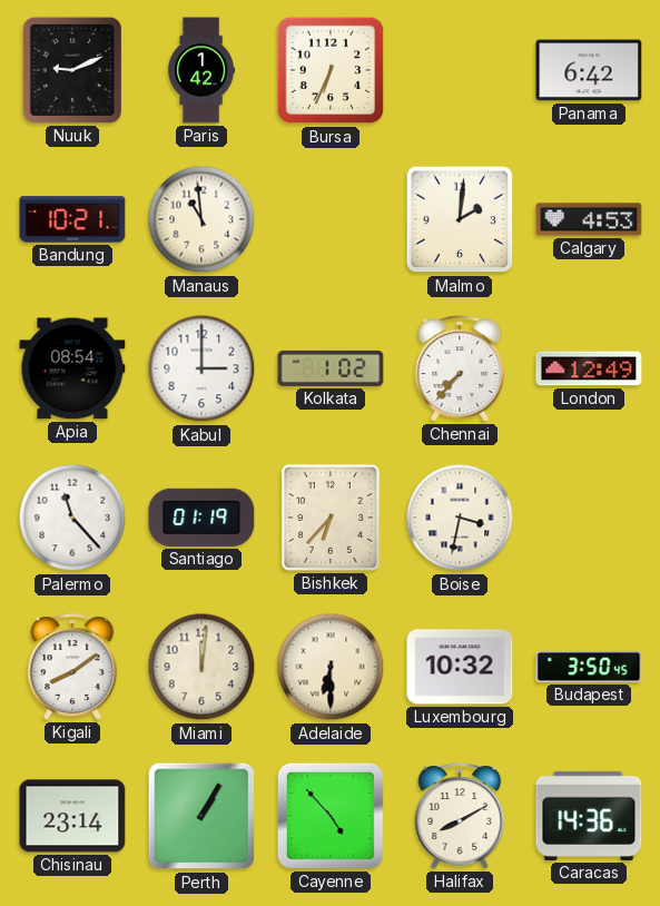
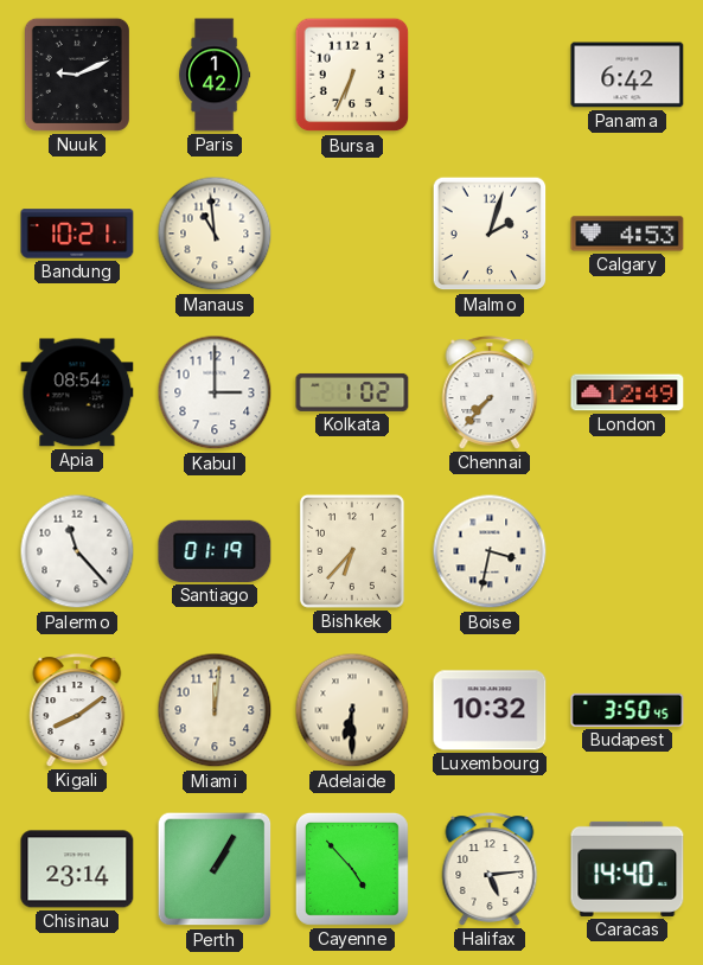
Malmo: 2:01 -> 2:03
Halifax: 8:10 -> 5:14
Caracas: 14:36 -> 14:40
